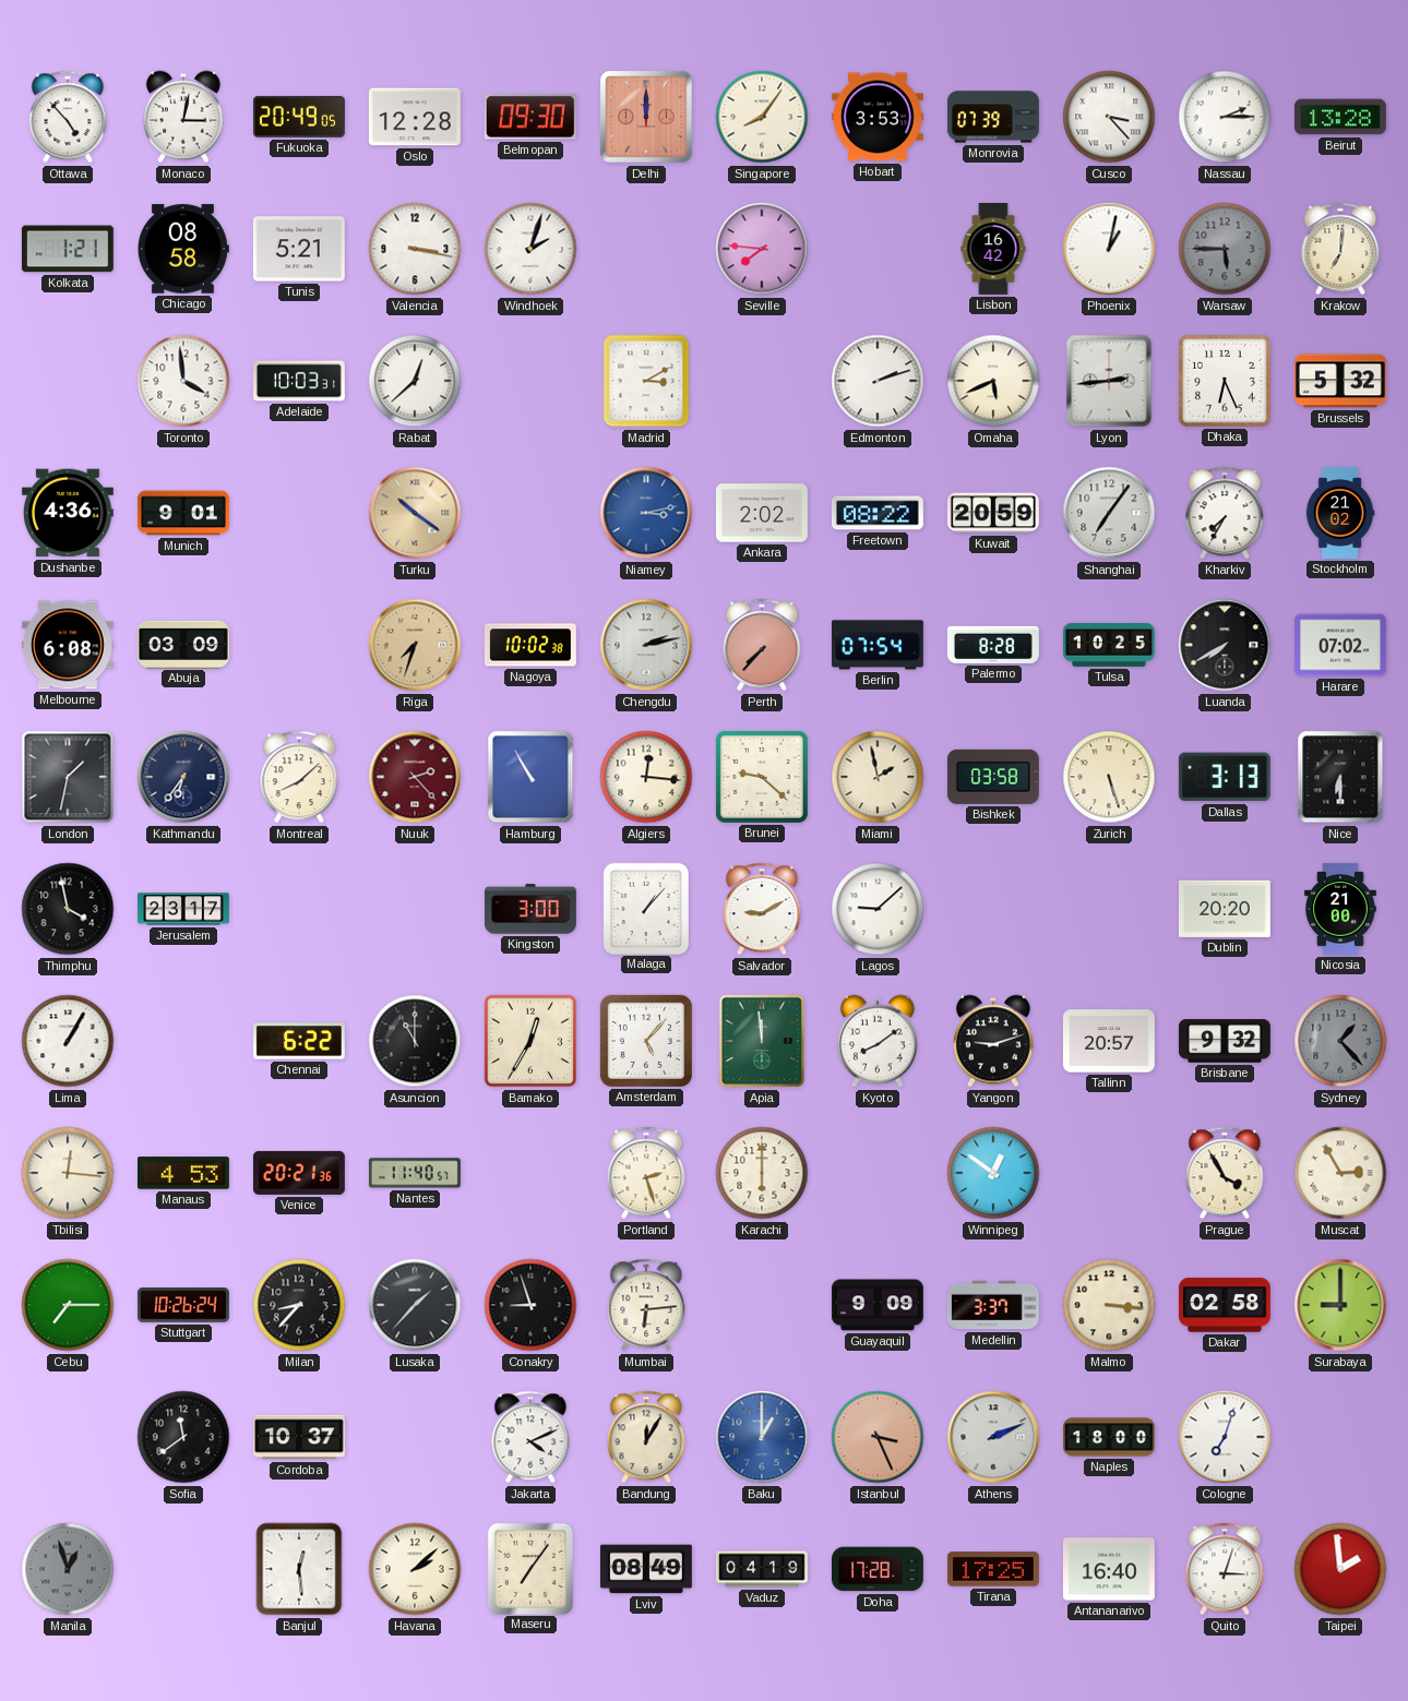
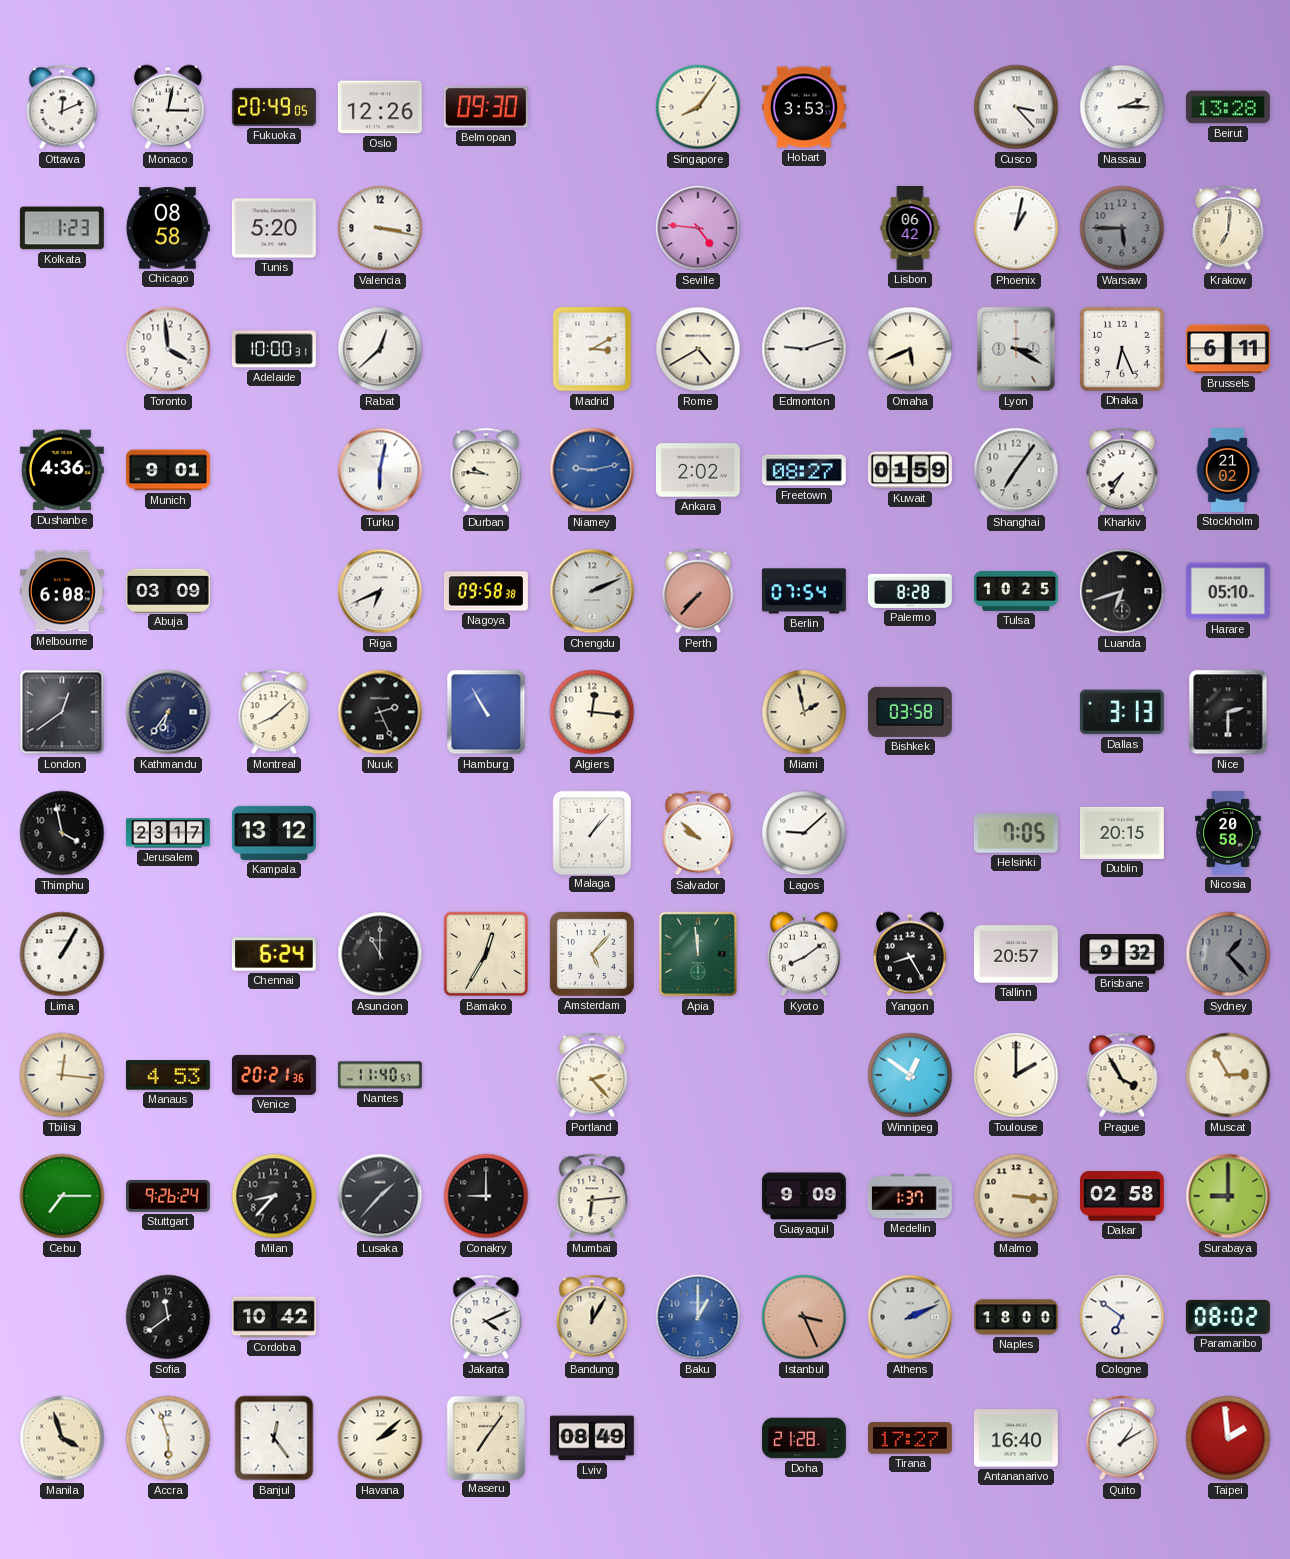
Ottawa: 4:53 -> 12:11
Oslo: 12:28 -> 12:26
Delhi: 12:00 -> none
Monrovia: 07:39 -> none
Kolkata: 1:21 -> 1:23
Tunis: 5:21 -> 5:20
Windhoek: 2:03 -> none
Seville: 7:46 -> 4:46
Lisbon: 16:42 -> 06:42
Adelaide: 10:03 -> 10:00
Rome: none -> 4:40
Edmonton: 2:12 -> 9:12
Lyon: 2:44 -> 3:20
Brussels: 5:32 -> 6:11
Turku: 10:21 -> 6:02
Turku dial: champagne -> white
Durban: none -> 9:46
Niamey: 3:13 -> 9:13
Freetown: 08:22 -> 08:27
Kuwait: 20:59 -> 01:59
Riga: 7:33 -> 6:41
Riga dial: champagne -> white
Nagoya: 10:02 -> 09:58
Chengdu: 2:13 -> 2:11
Luanda: 7:40 -> 6:42
Harare: 07:02 -> 05:10
London: 1:32 -> 12:39
Nuuk: 2:23 -> 2:26
Nuuk dial: burgundy -> black
Brunei: 9:22 -> none
Zurich: 5:27 -> none
Nice: 6:30 -> 2:30
Kampala: none -> 13:12
Kingston: 3:00 -> none
Salvador: 9:10 -> 9:52
Helsinki: none -> 7:05
Dublin: 20:20 -> 20:15
Nicosia: 21:00 -> 20:58
Chennai: 6:22 -> 6:24
Yangon: 9:12 -> 8:25
Portland: 2:27 -> 2:23
Karachi: 6:00 -> none
Toulouse: none -> 2:00
Stuttgart: 10:26 -> 9:26
Conakry: 8:57 -> 9:00
Medellin: 3:37 -> 1:37
Cordoba: 10:37 -> 10:42
Cologne: 7:03 -> 6:51
Paramaribo: none -> 08:02
Manila: 12:57 -> 3:57
Manila dial: grey -> cream
Accra: none -> 5:57
Banjul: 12:29 -> 12:24
Vaduz: 04:19 -> none
Doha: 17:28 -> 21:28
Tirana: 17:25 -> 17:27
Quito: 3:03 -> 1:10
